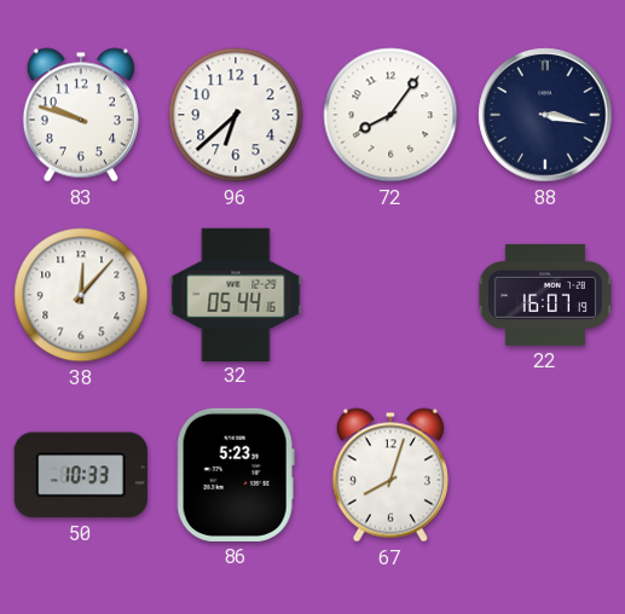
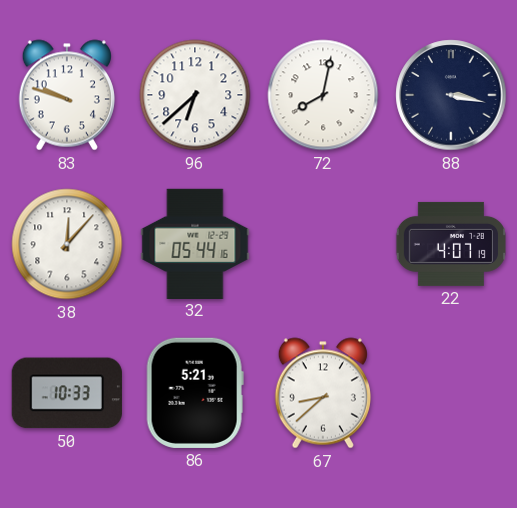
72: 8:06 -> 8:02
22: 16:07 -> 4:07
86: 5:23 -> 5:21
67: 8:03 -> 8:38
